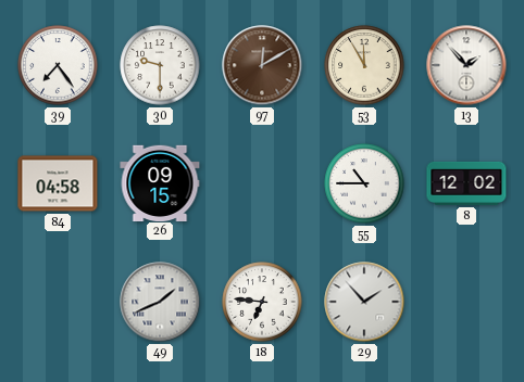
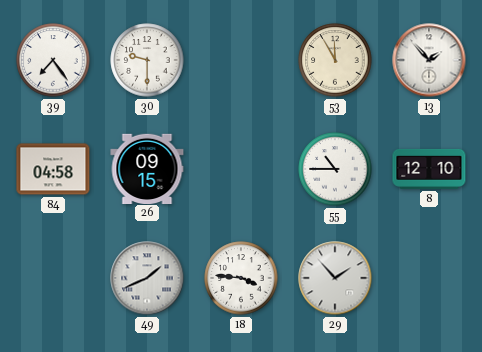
97: 12:10 -> none
8: 12:02 -> 12:10
18: 6:46 -> 3:46
